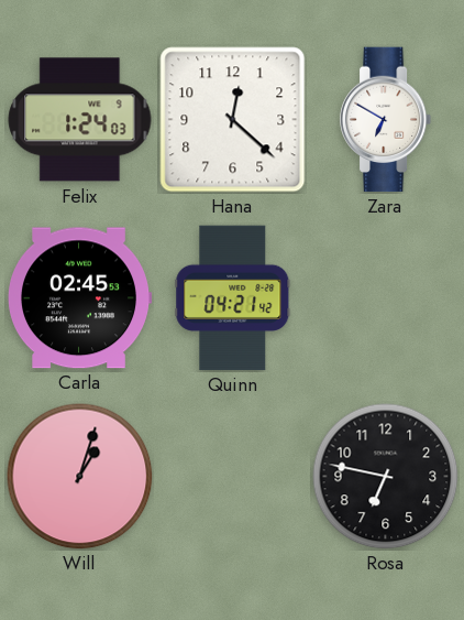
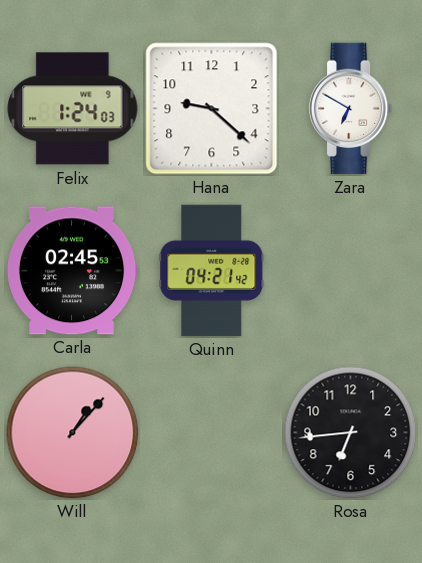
Hana: 12:22 -> 9:22
Will: 1:03 -> 1:07
Rosa: 6:47 -> 6:44
